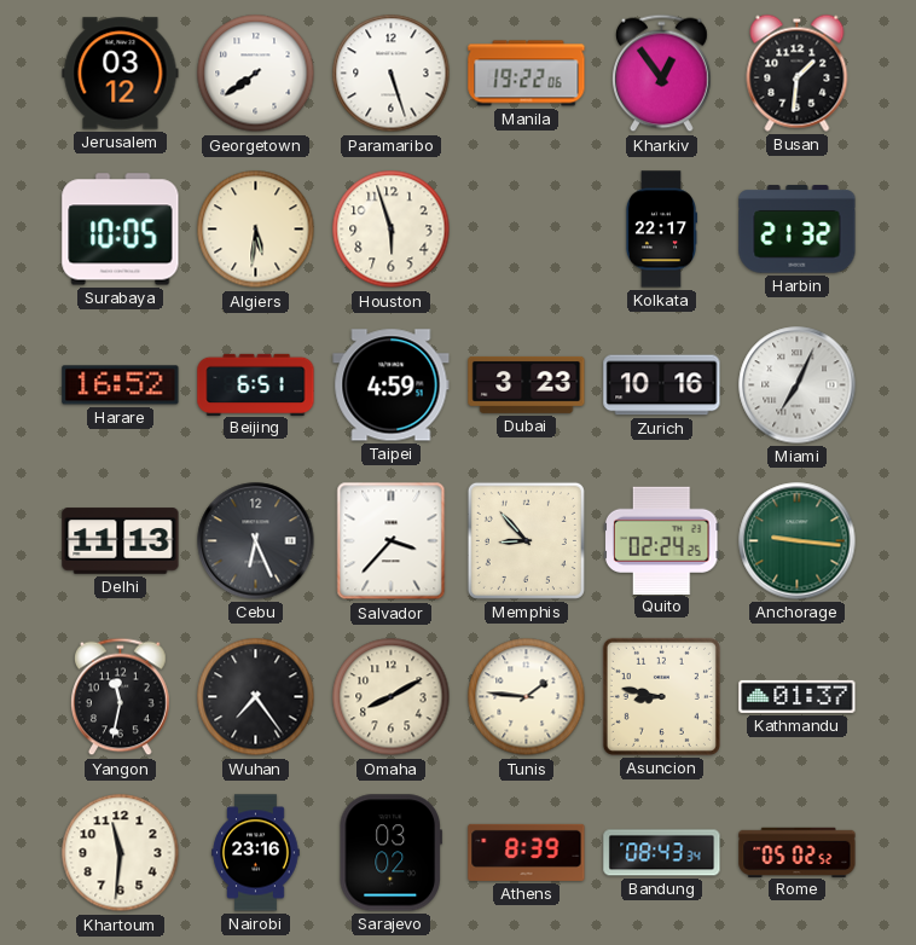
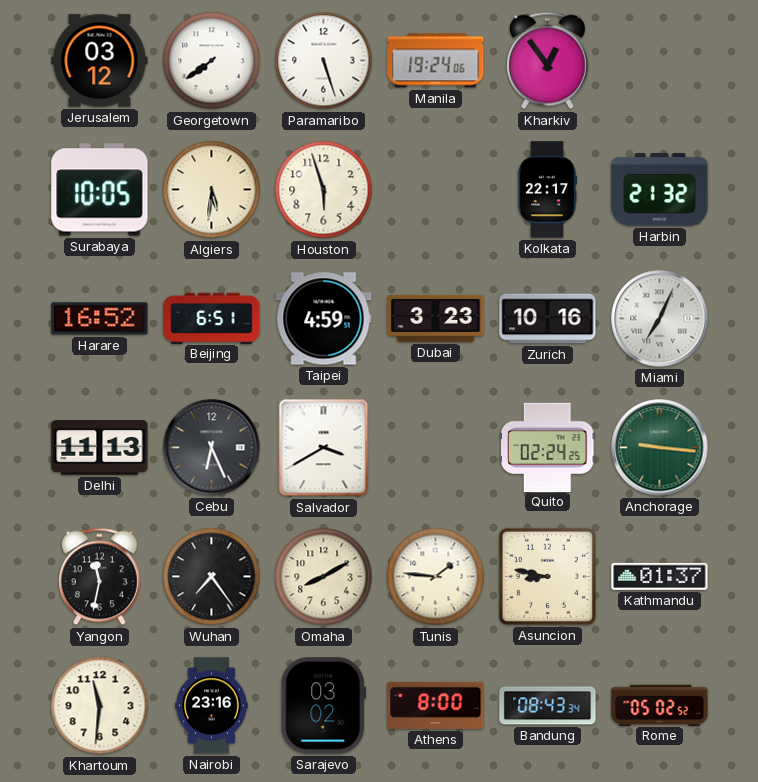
Manila: 19:22 -> 19:24
Busan: 1:31 -> none
Salvador: 3:37 -> 3:40
Memphis: 8:53 -> none
Athens: 8:39 -> 8:00
